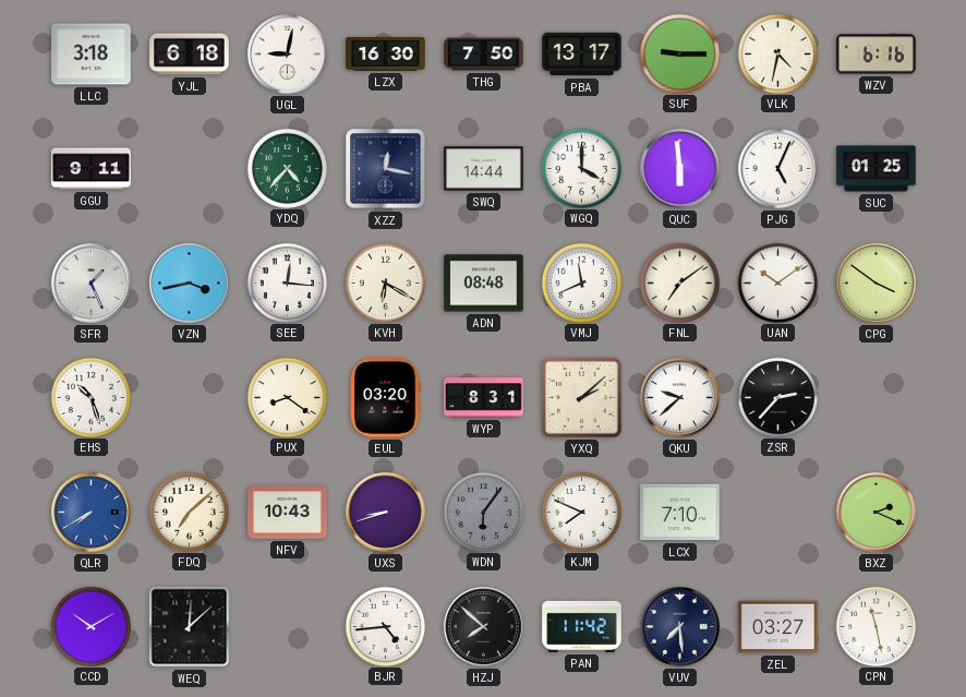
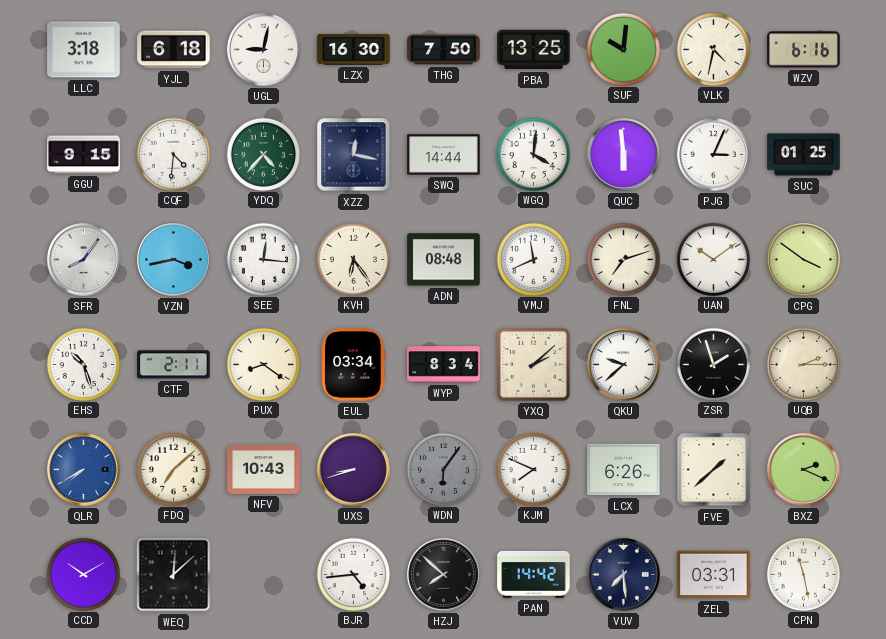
PBA: 13:17 -> 13:25
SUF: 9:15 -> 10:01
GGU: 9:11 -> 9:15
CQF: none -> 4:31
WGQ: 4:00 -> 4:01
PJG: 5:04 -> 3:04
SFR: 1:26 -> 8:06
KVH: 6:20 -> 6:24
FNL: 7:09 -> 7:12
CTF: none -> 2:11
EUL: 03:20 -> 03:34
WYP: 8:31 -> 8:34
ZSR: 2:37 -> 1:57
UQB: none -> 2:15
LCX: 7:10 -> 6:26
FVE: none -> 1:38
PAN: 11:42 -> 14:42
ZEL: 03:27 -> 03:31
